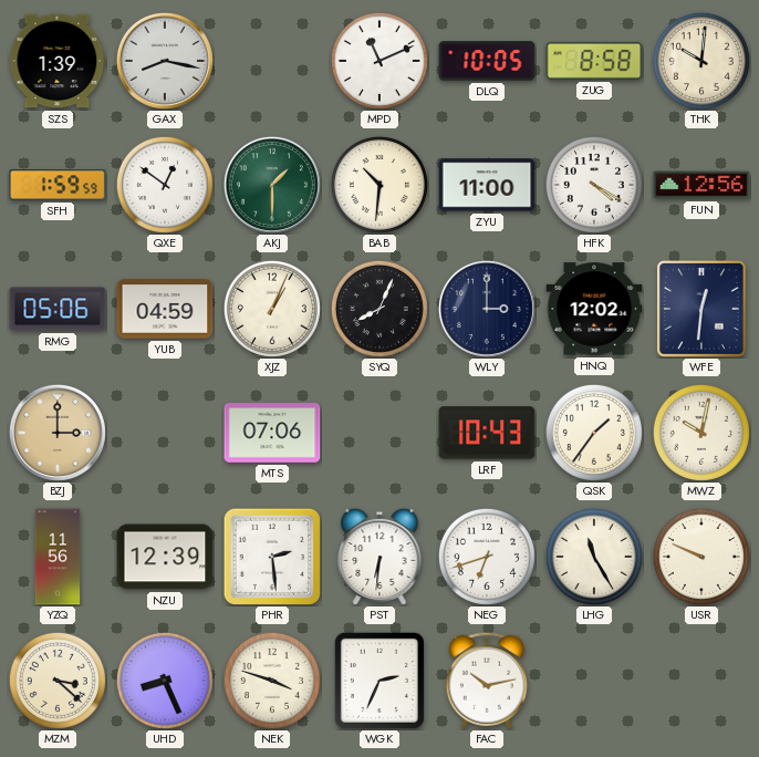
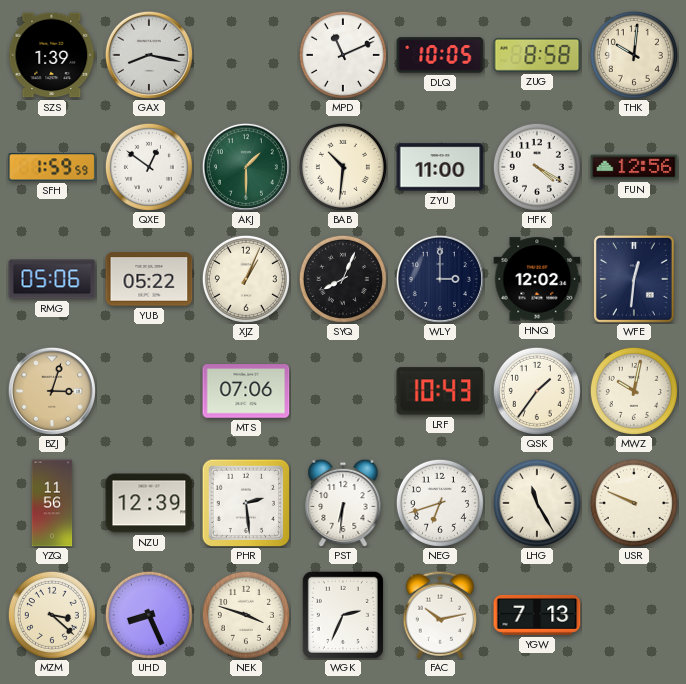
YUB: 04:59 -> 05:22
BZJ: 3:00 -> 3:03
YGW: none -> 7:13
